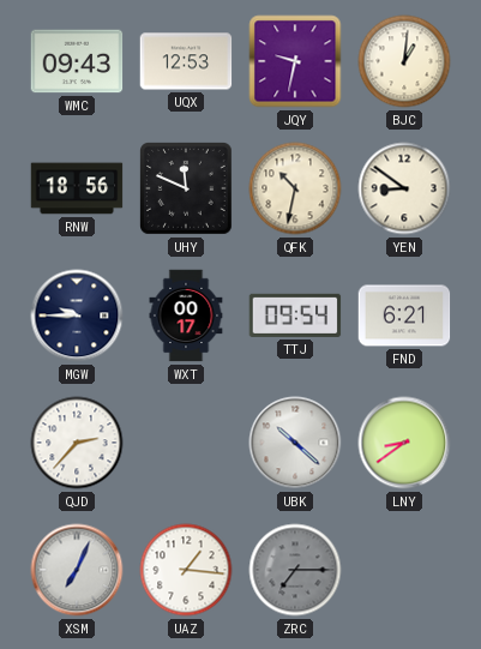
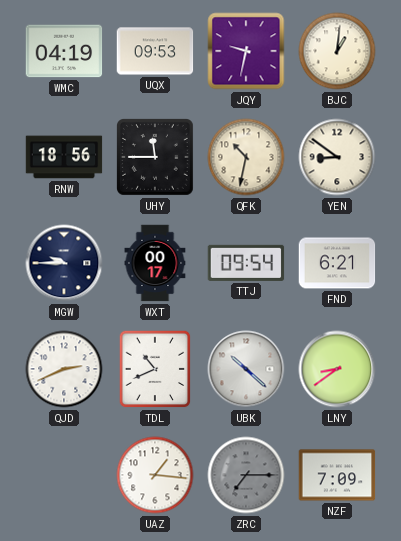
WMC: 09:43 -> 04:19
UQX: 12:53 -> 09:53
UHY: 11:49 -> 11:45
QJD: 2:37 -> 2:41
TDL: none -> 10:41
XSM: 7:04 -> none
NZF: none -> 7:09
